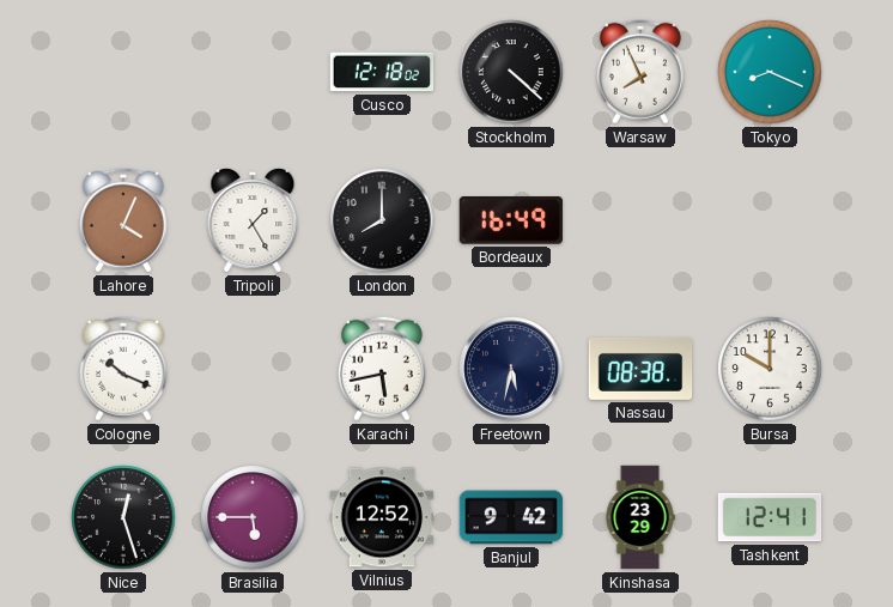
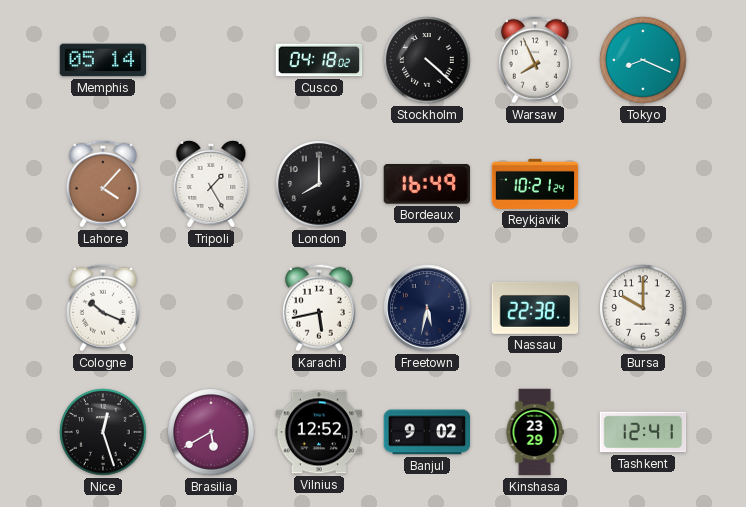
Memphis: none -> 05:14
Cusco: 12:18 -> 04:18
Lahore: 4:04 -> 4:07
Reykjavik: none -> 10:21
Nassau: 08:38 -> 22:38
Brasilia: 5:45 -> 5:40
Banjul: 9:42 -> 9:02
